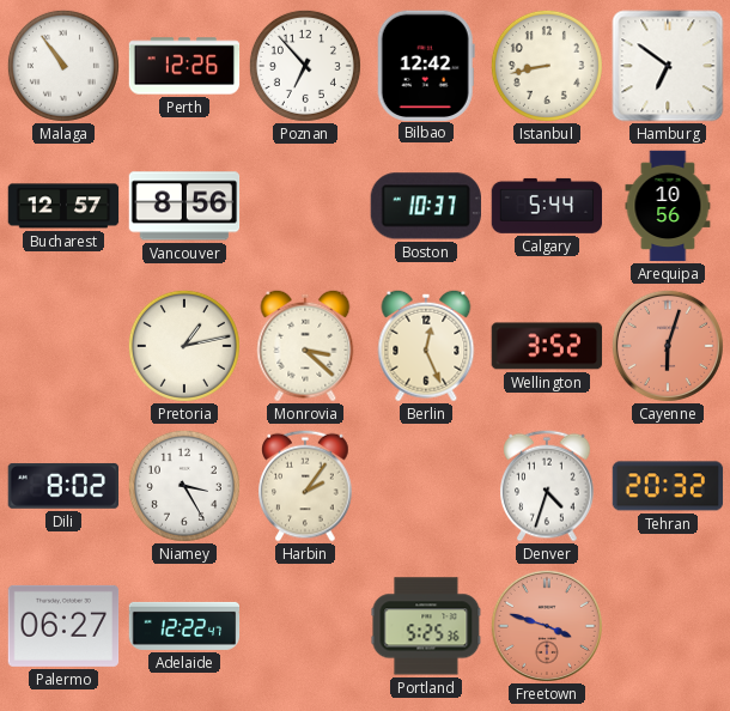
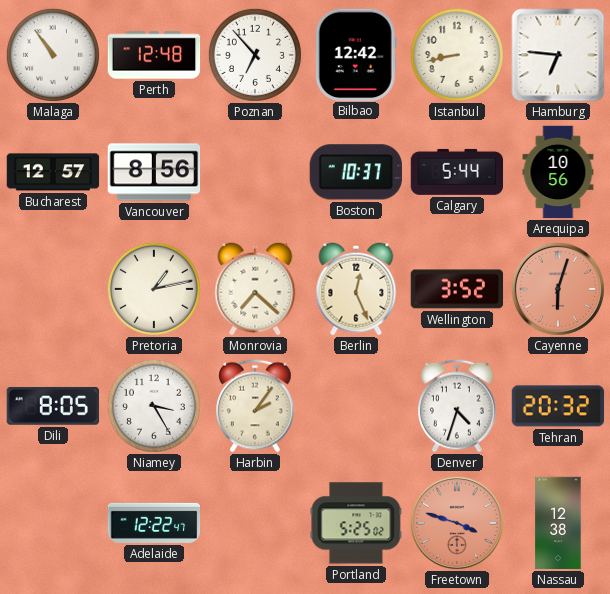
Perth: 12:26 -> 12:48
Hamburg: 6:51 -> 6:46
Monrovia: 3:22 -> 7:22
Dili: 8:02 -> 8:05
Palermo: 06:27 -> none
Portland: 5:25:36 -> 5:25:02
Nassau: none -> 12:38
